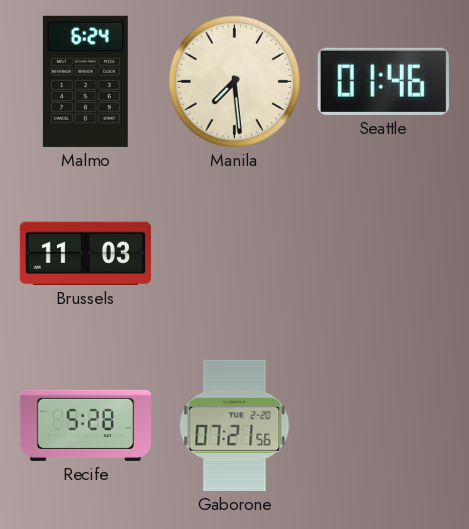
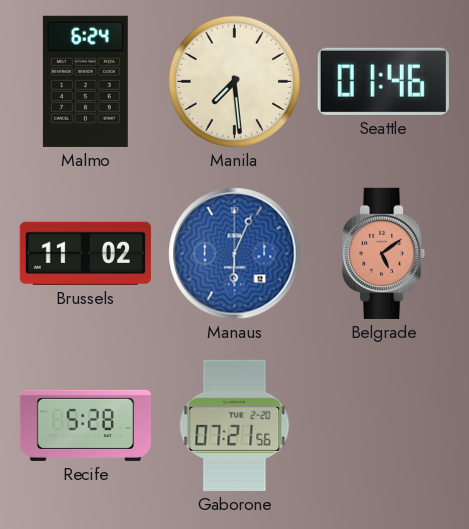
Brussels: 11:03 -> 11:02
Manaus: none -> 6:04
Belgrade: none -> 5:09
